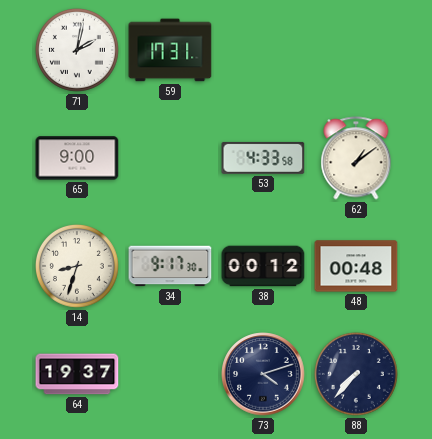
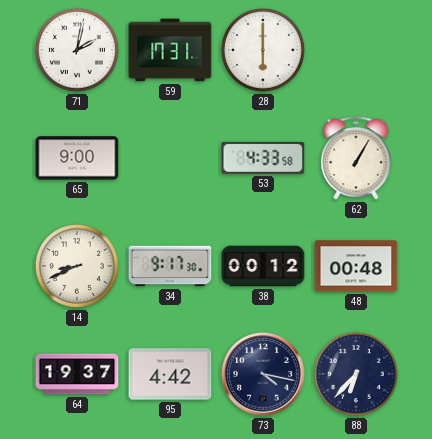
28: none -> 6:00
62: 1:09 -> 1:05
14: 8:33 -> 8:41
95: none -> 4:42
73: 4:12 -> 4:17
88: 7:37 -> 6:37
